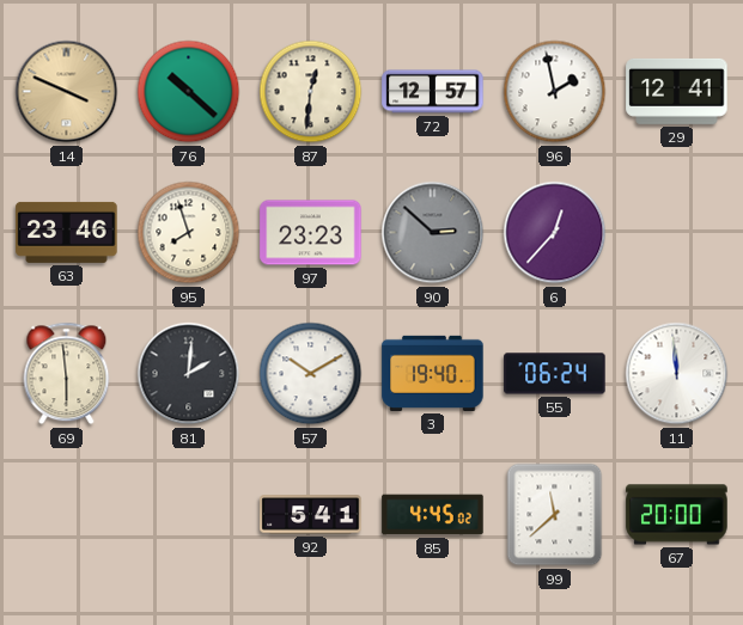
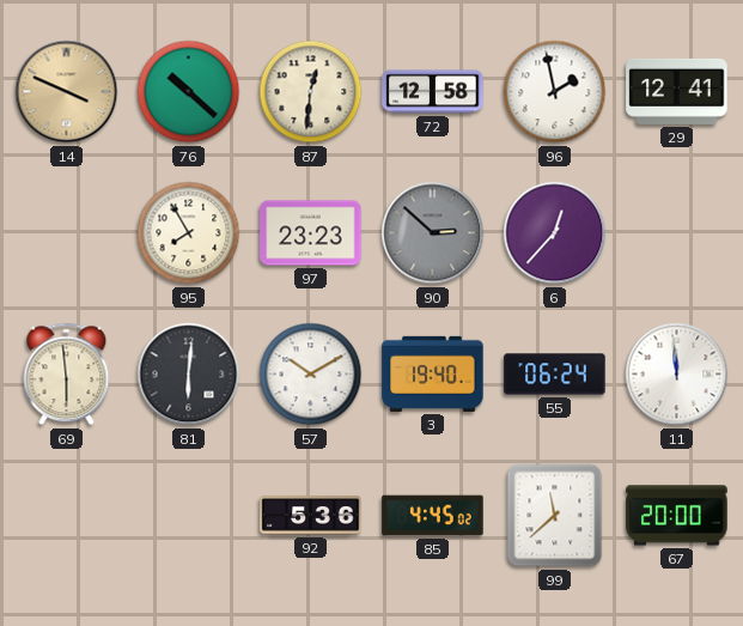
72: 12:57 -> 12:58
63: 23:46 -> none
95: 7:57 -> 7:55
81: 2:01 -> 6:01
92: 5:41 -> 5:36
